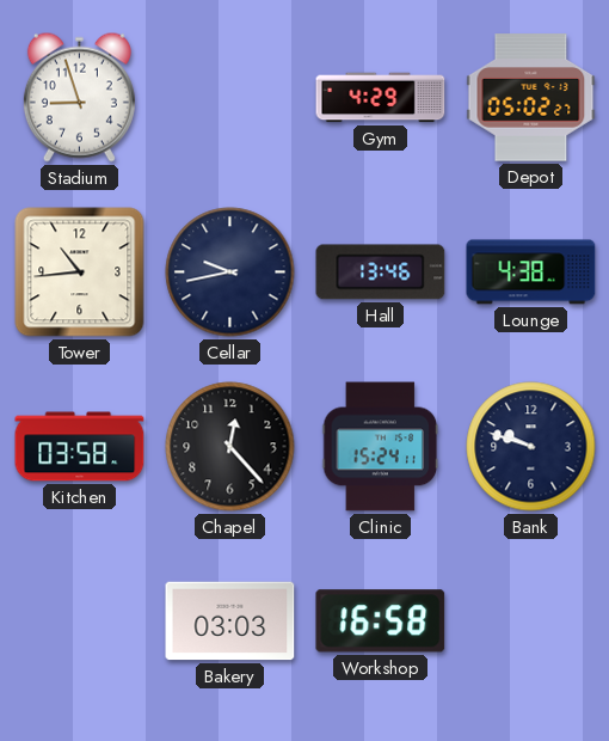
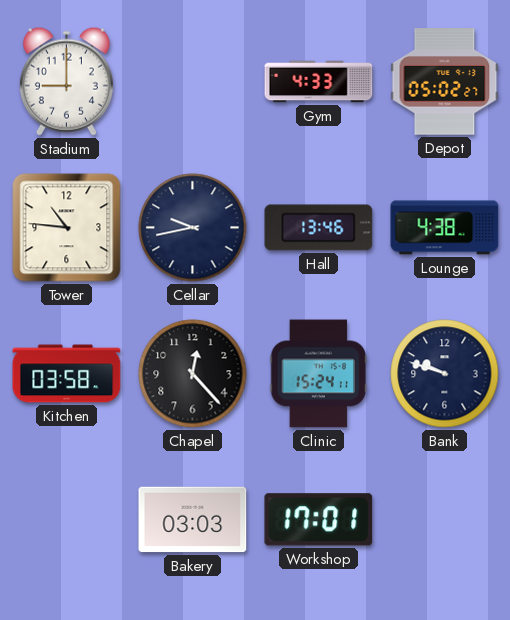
Stadium: 8:57 -> 9:00
Gym: 4:29 -> 4:33
Tower: 10:44 -> 10:46
Workshop: 16:58 -> 17:01
